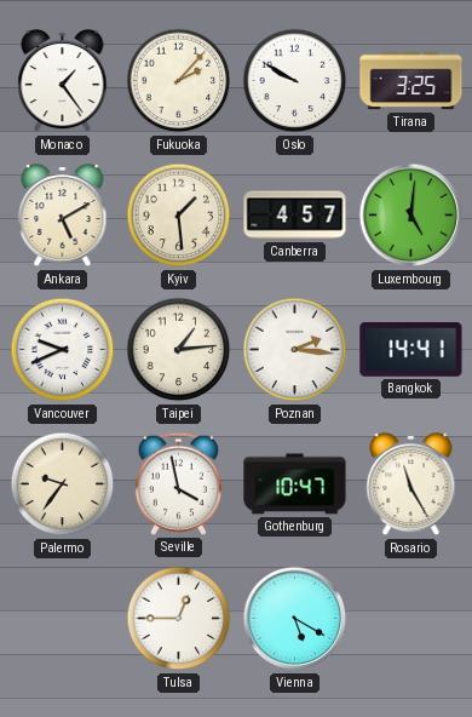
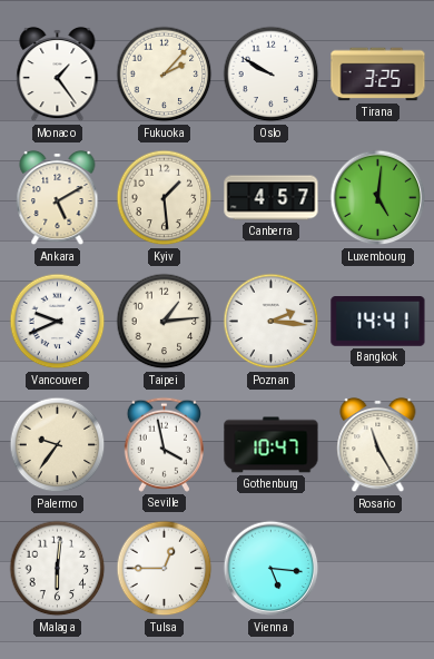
Malaga: none -> 6:01
Vienna: 5:20 -> 5:16
